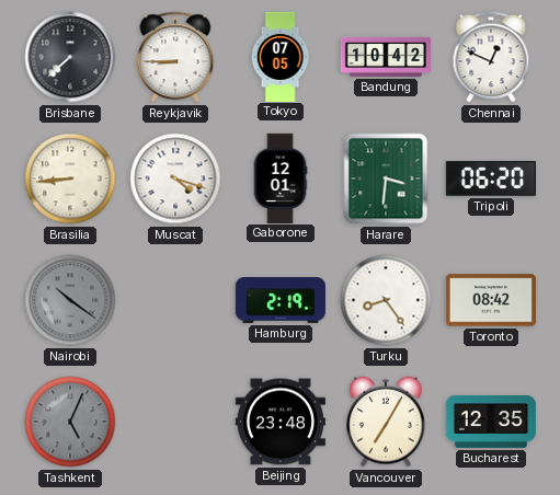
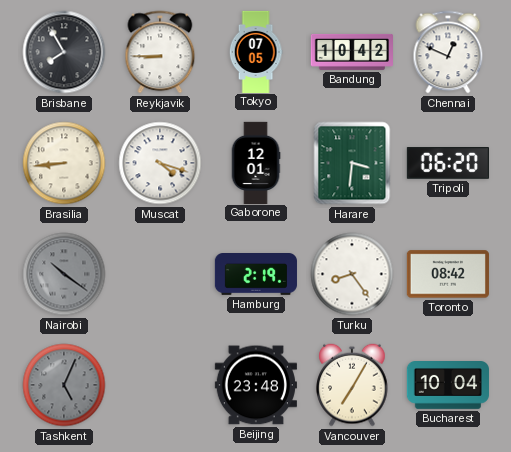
Brisbane: 7:38 -> 7:55
Bucharest: 12:35 -> 10:04
